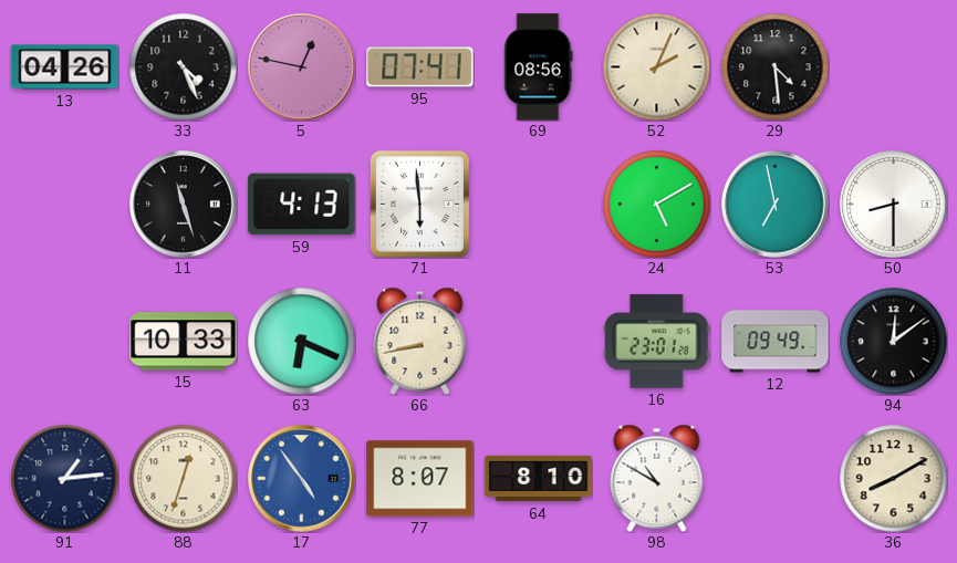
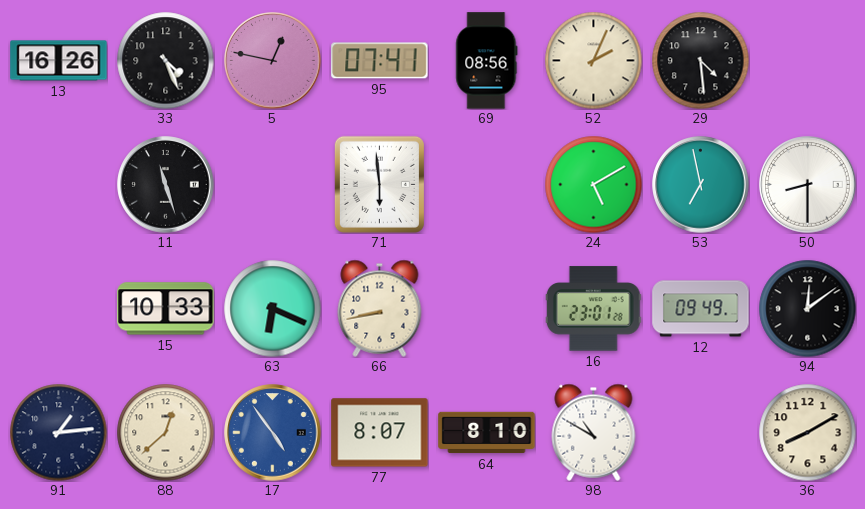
13: 04:26 -> 16:26
59: 4:13 -> none
88: 12:33 -> 12:38
